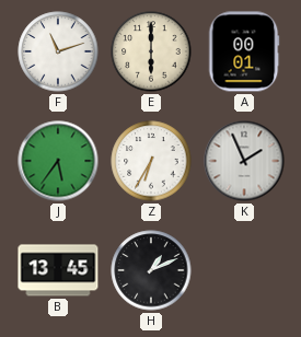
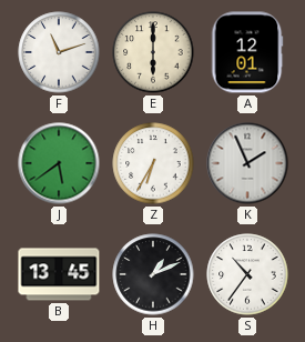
A: 00:01 -> 12:01
J: 5:36 -> 5:39
S: none -> 10:36
